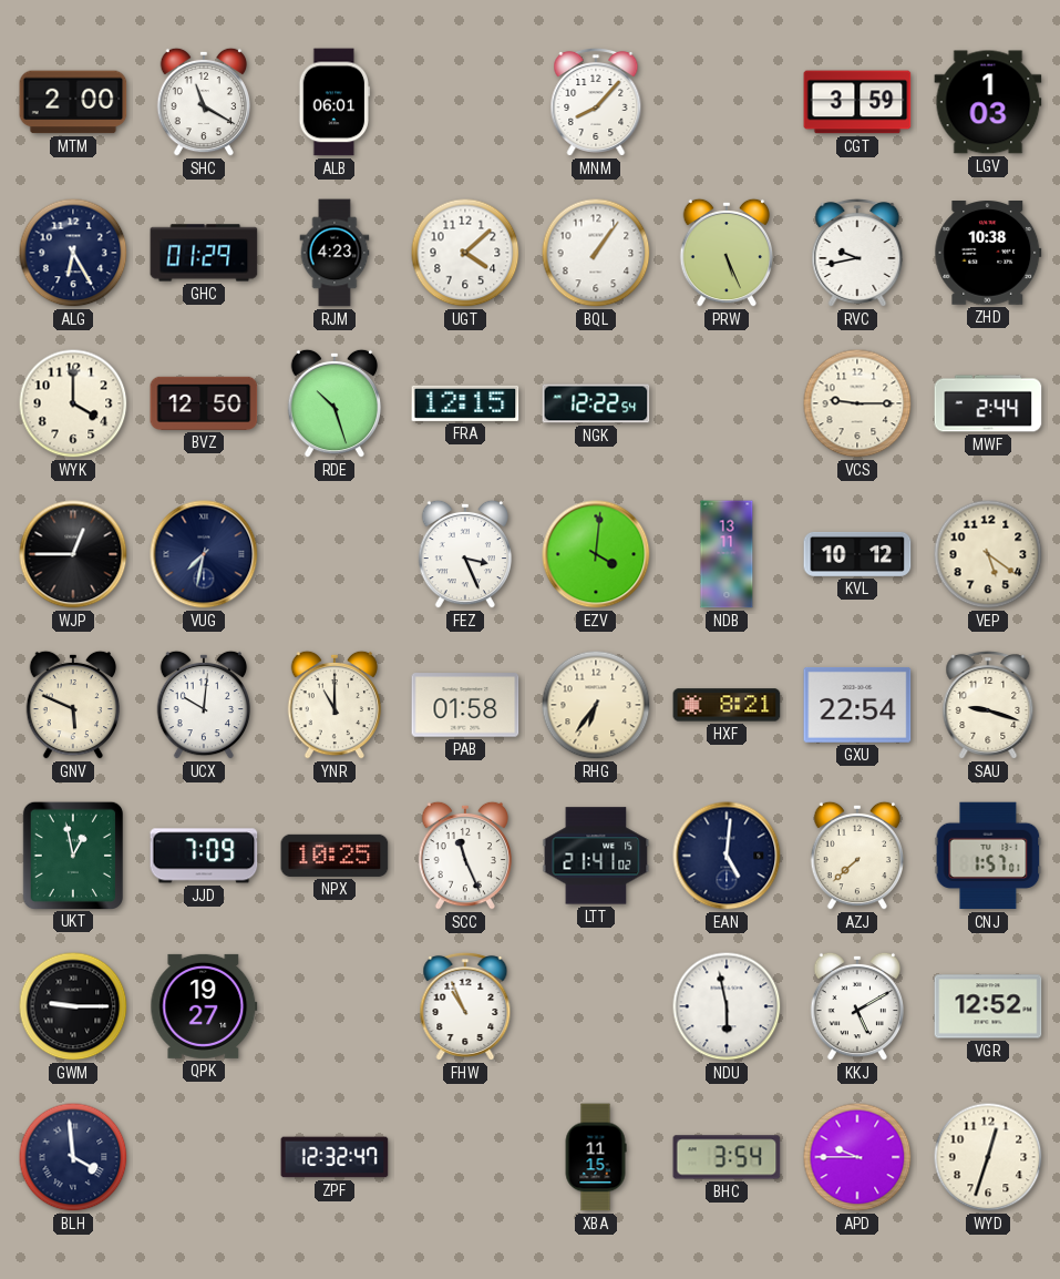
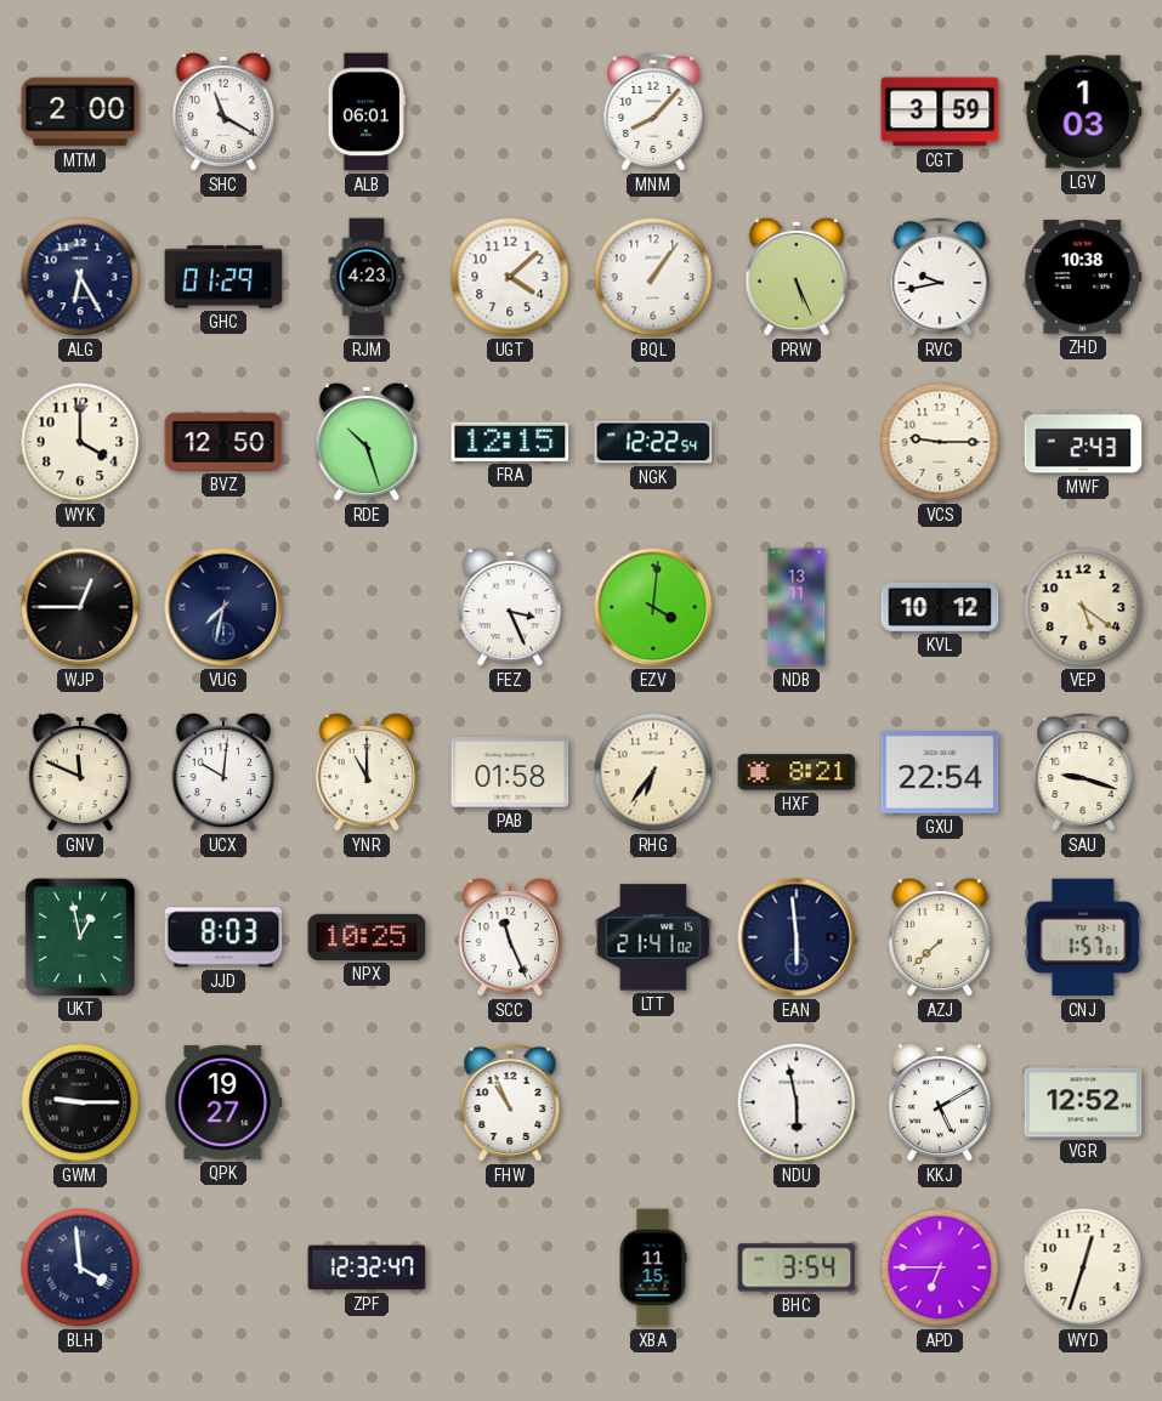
MWF: 2:44 -> 2:43
GNV: 5:49 -> 11:49
JJD: 7:09 -> 8:03
EAN: 5:01 -> 5:59
APD: 9:45 -> 6:45
